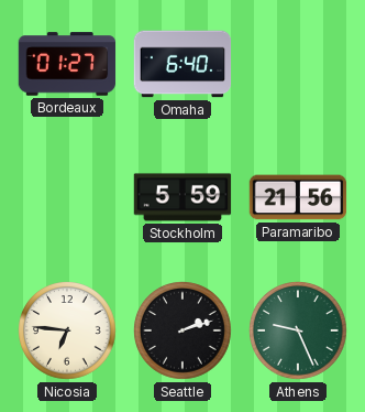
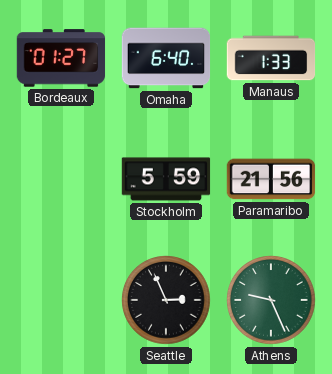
Manaus: none -> 1:33
Nicosia: 6:46 -> none
Seattle: 2:12 -> 2:56
